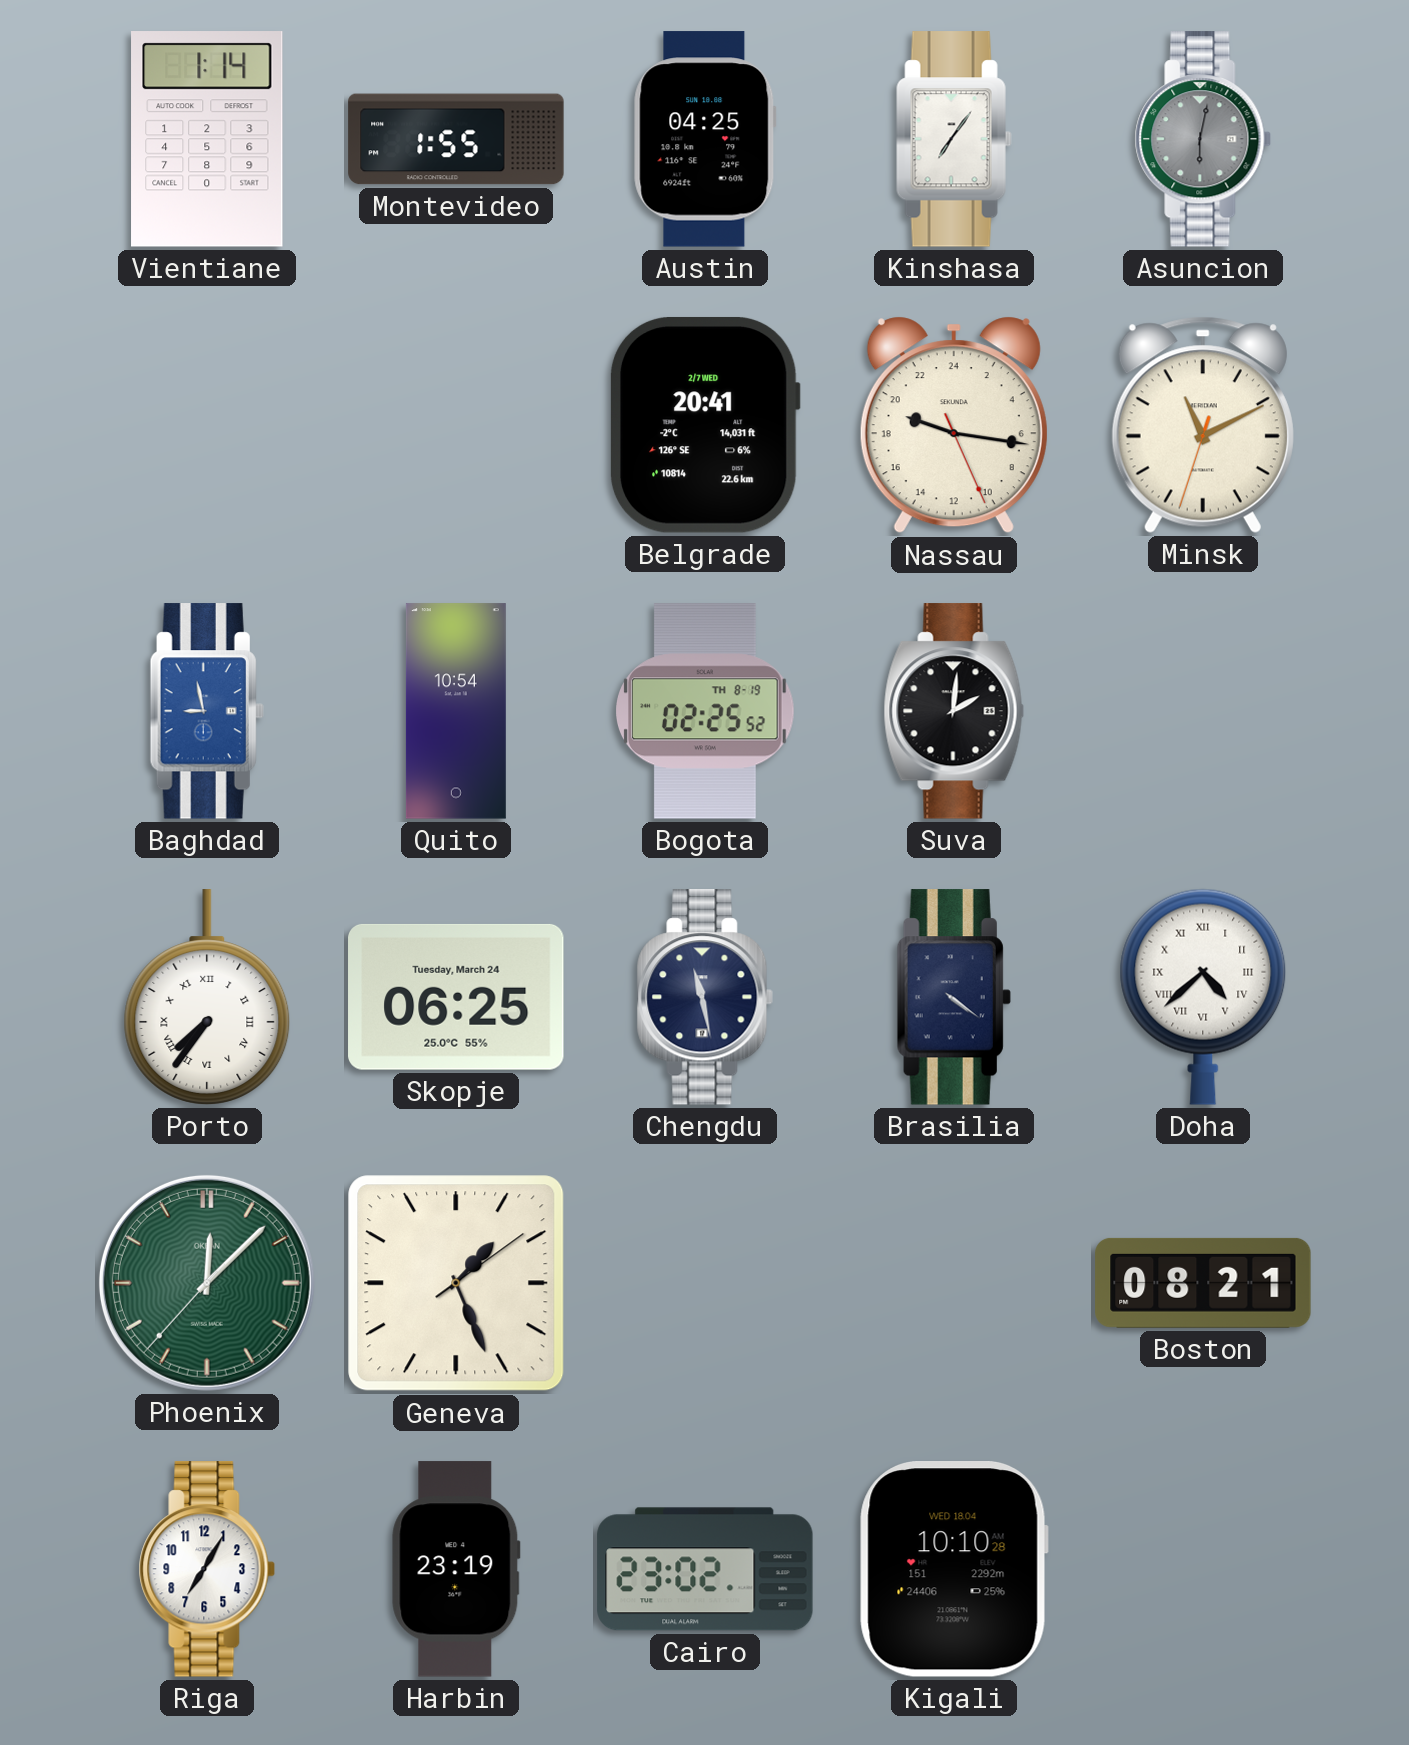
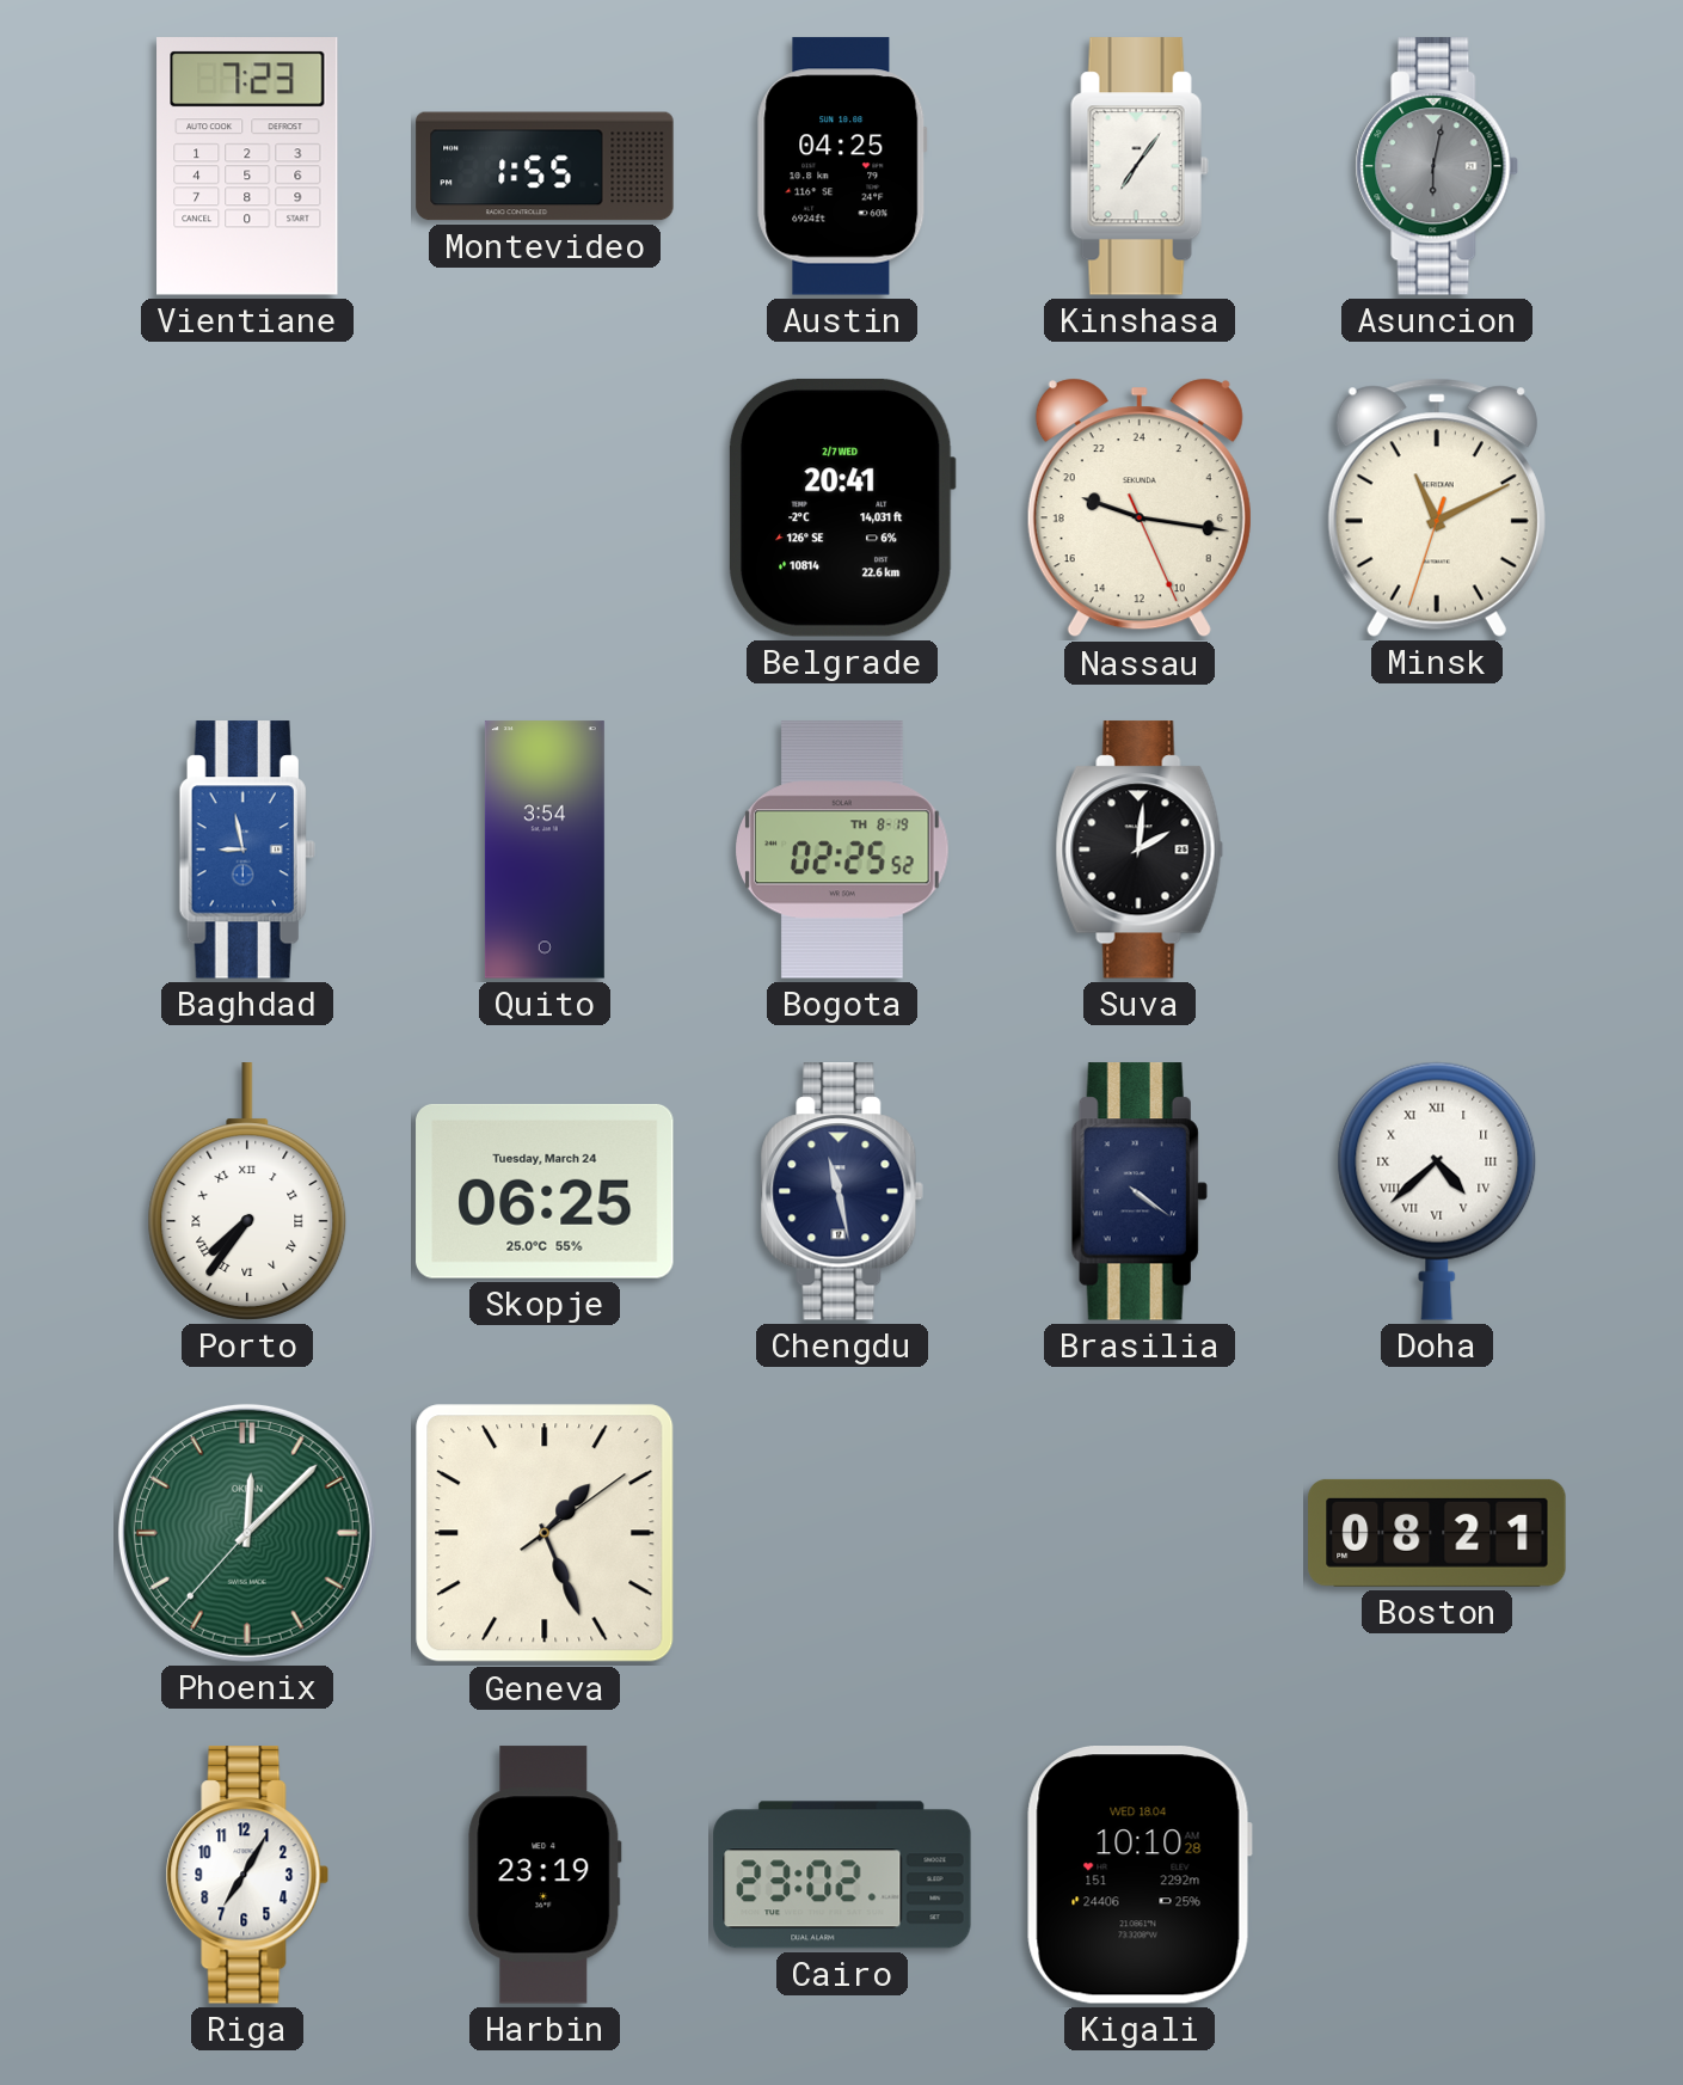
Vientiane: 1:14 -> 7:23
Quito: 10:54 -> 3:54
